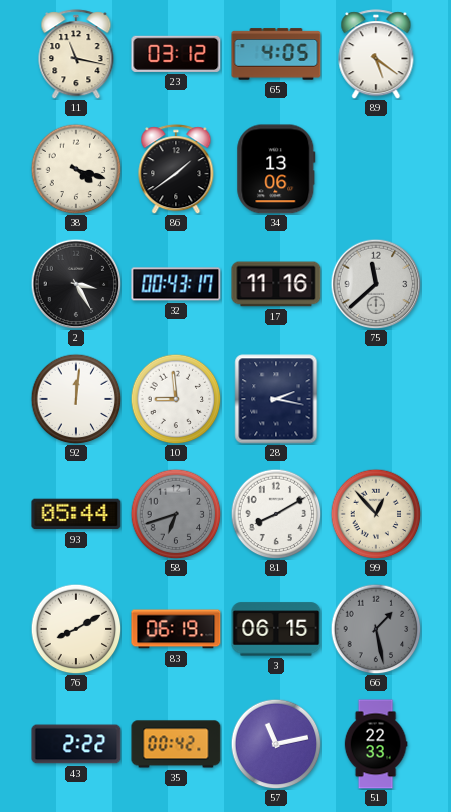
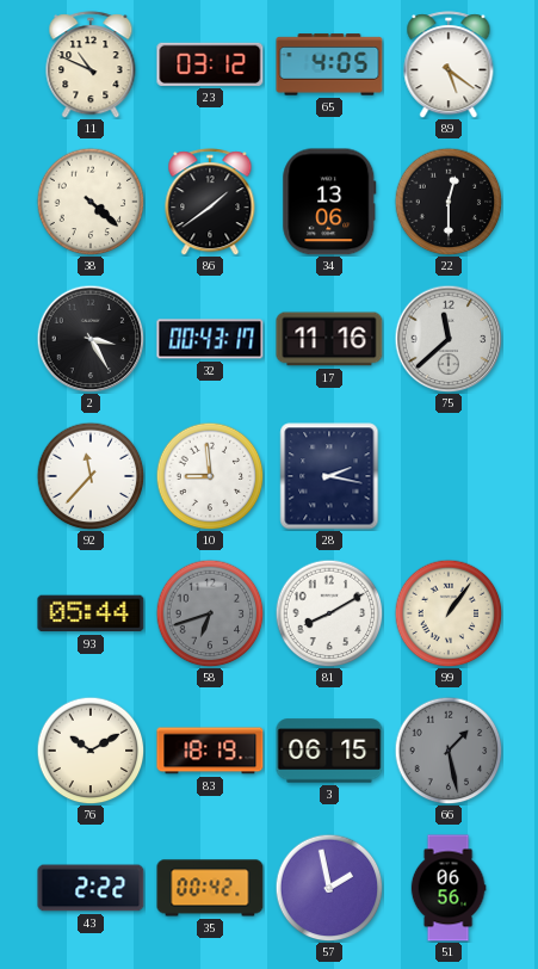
11: 11:17 -> 10:49
38: 4:18 -> 4:22
22: none -> 12:30
92: 12:01 -> 11:37
99: 12:53 -> 1:06
76: 8:10 -> 10:10
83: 06:19 -> 18:19
57: 11:13 -> 1:58
51: 22:33 -> 06:56
